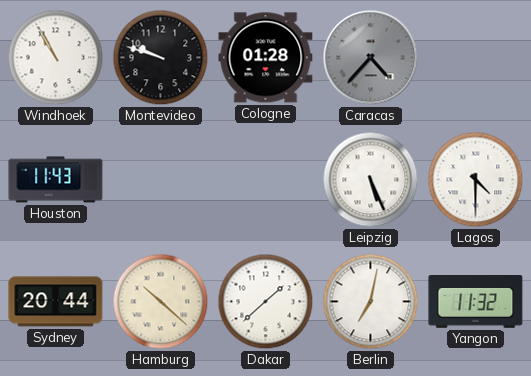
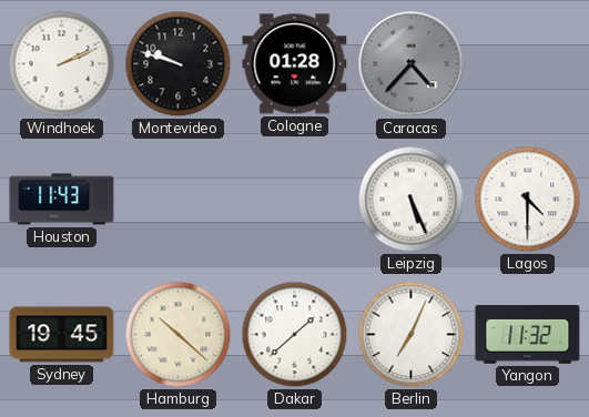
Windhoek: 10:55 -> 2:11
Sydney: 20:44 -> 19:45
Berlin: 7:02 -> 7:04
